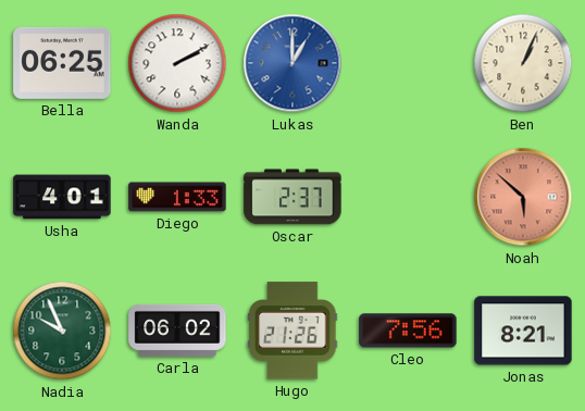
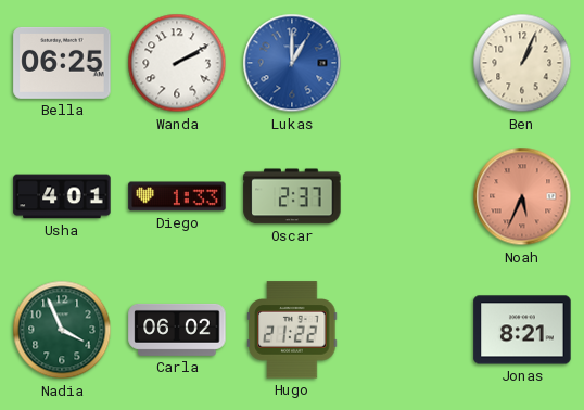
Noah: 5:52 -> 5:34
Nadia: 9:56 -> 3:56
Hugo: 21:26 -> 21:22
Cleo: 7:56 -> none
